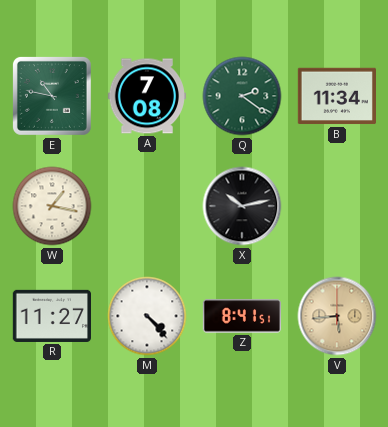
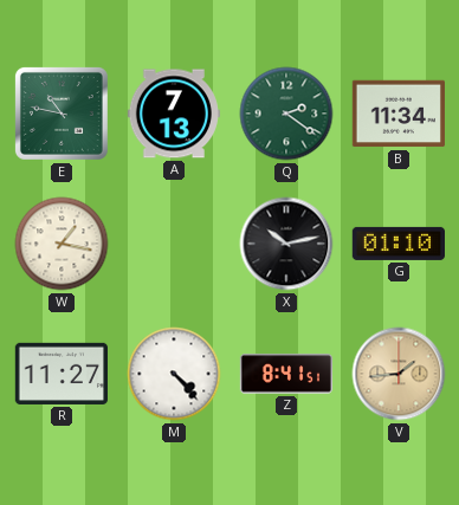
A: 7:08 -> 7:13
G: none -> 01:10
V: 5:44 -> 1:44
